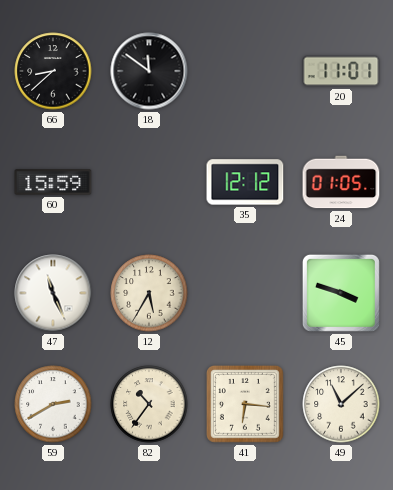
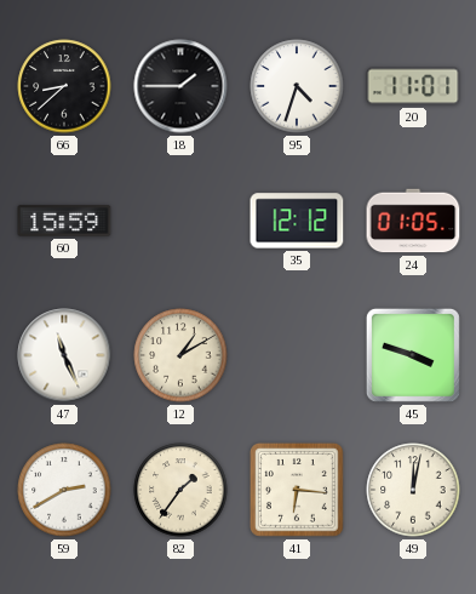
18: 11:51 -> 1:45
95: none -> 4:33
12: 5:35 -> 1:10
82: 10:36 -> 1:36
49: 11:08 -> 12:02
